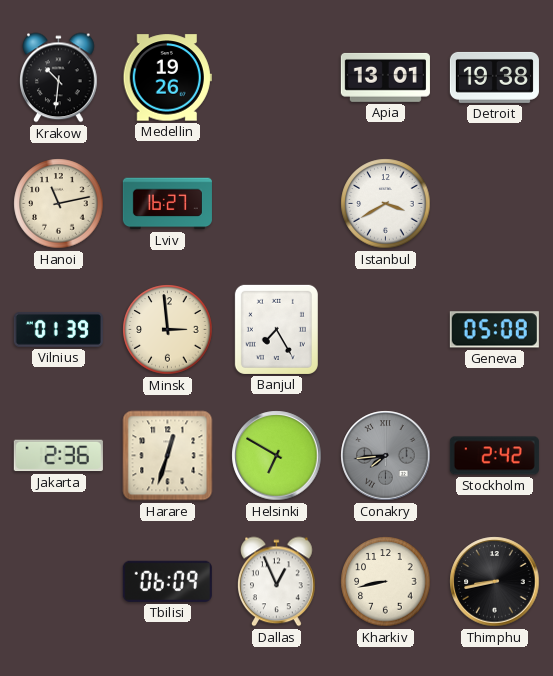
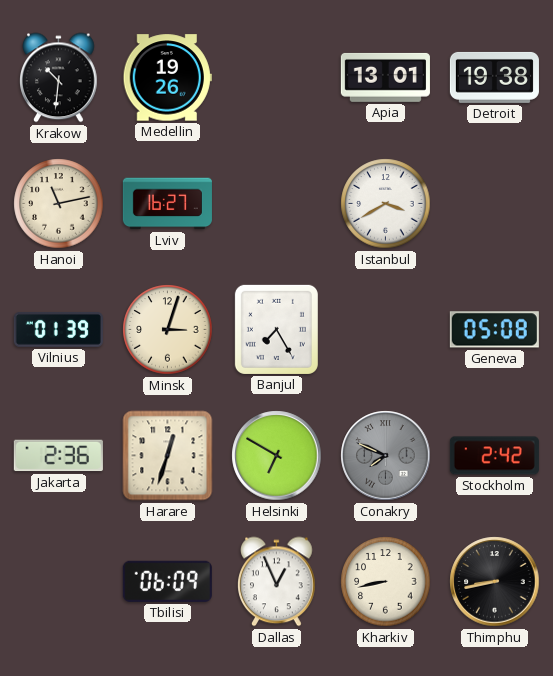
Minsk: 2:59 -> 3:03
Conakry: 7:44 -> 7:49
